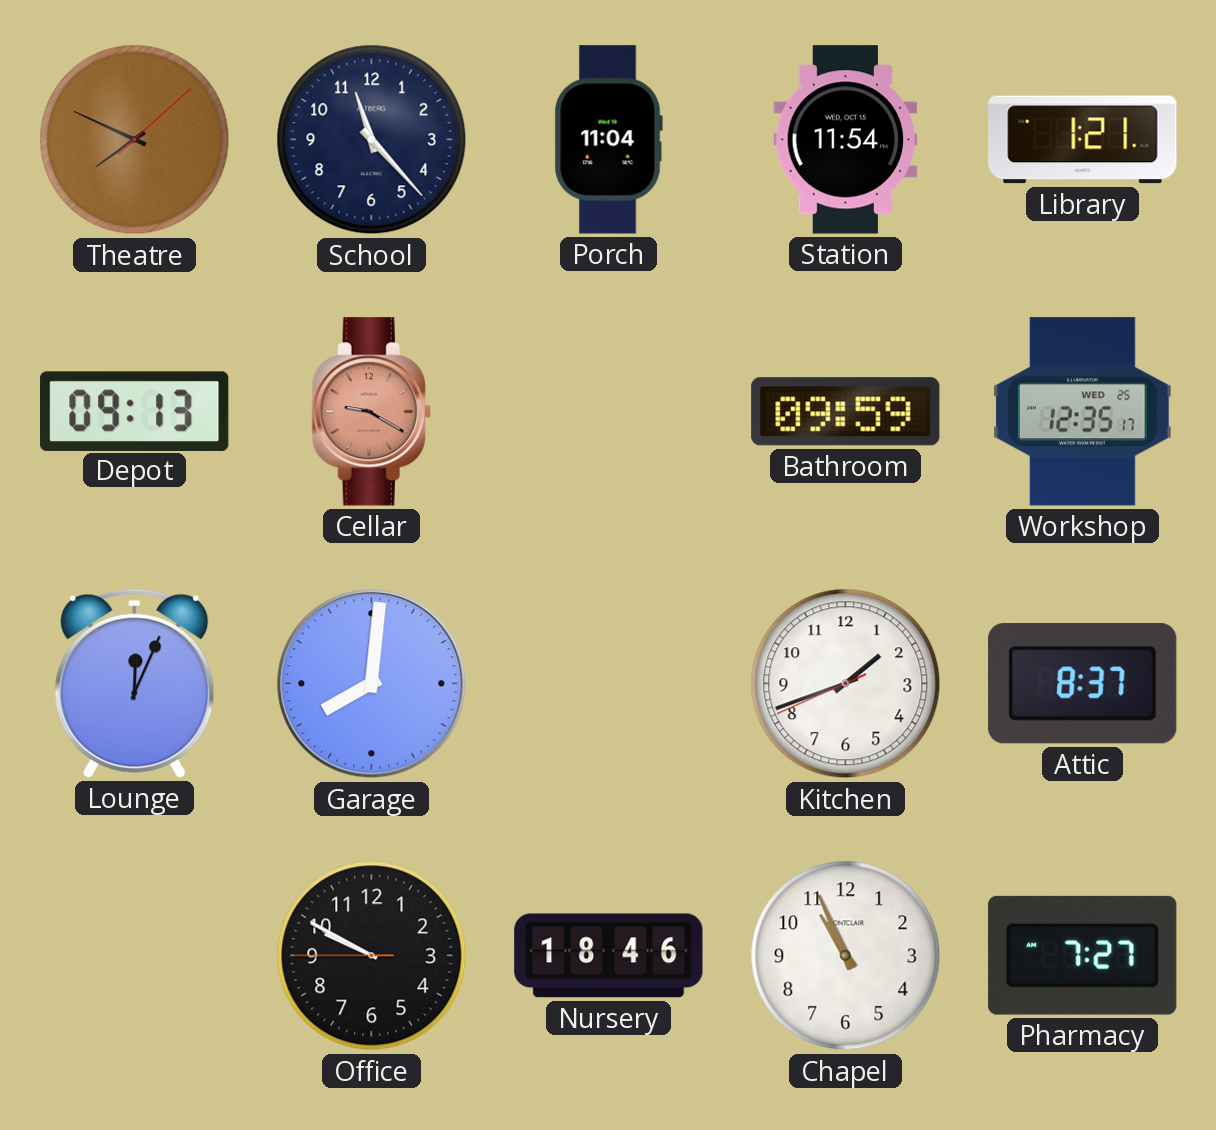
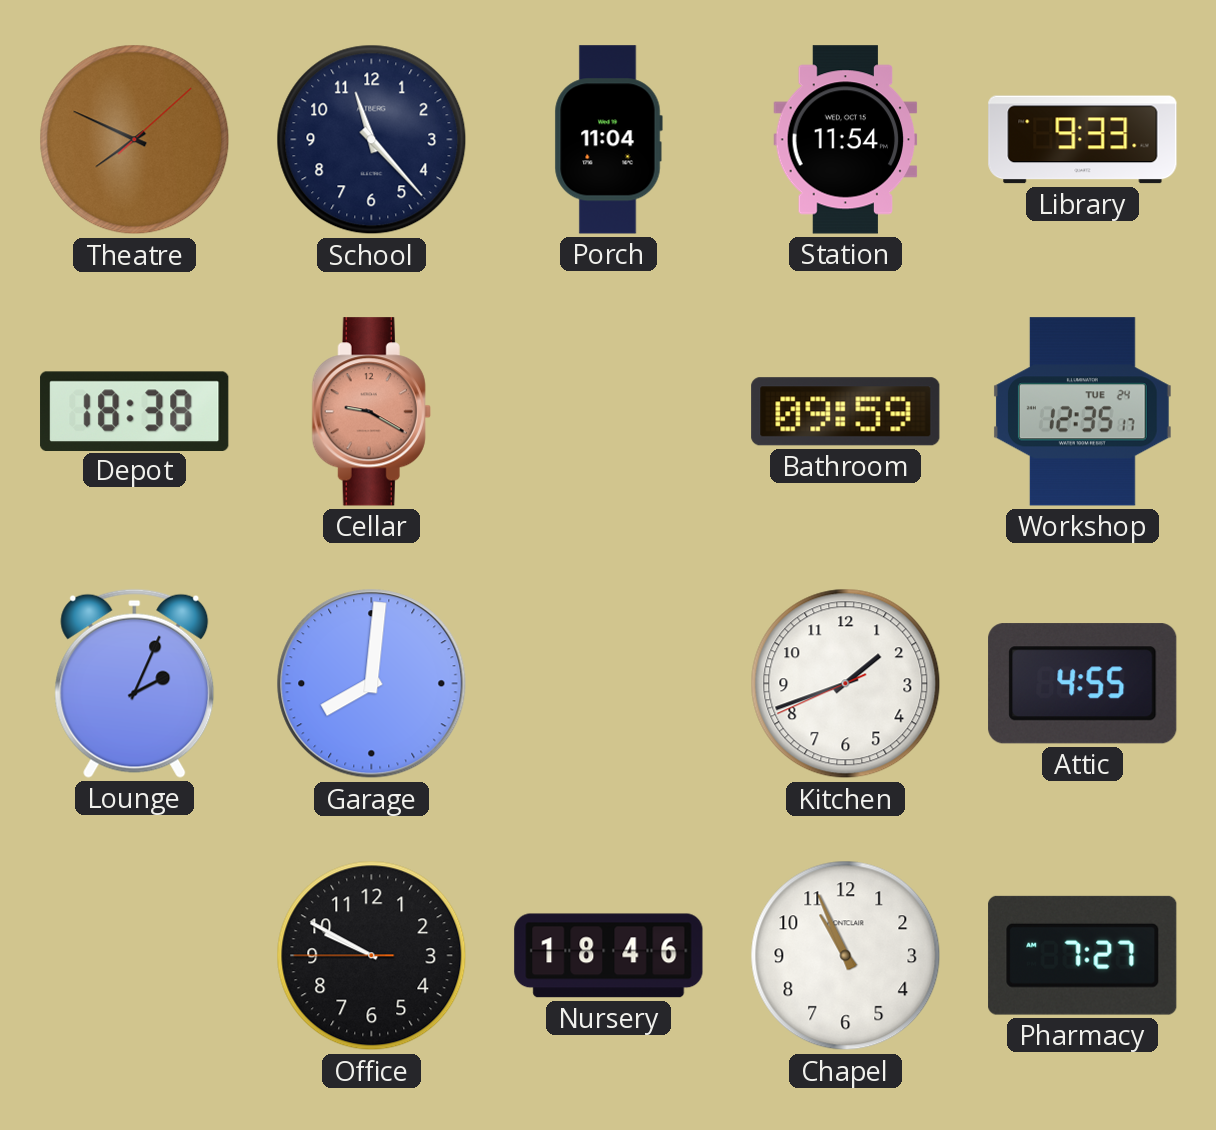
Library: 1:21 -> 9:33
Depot: 09:13 -> 18:38
Workshop date: WED 25 -> TUE 24
Lounge: 12:04 -> 2:04
Attic: 8:37 -> 4:55
